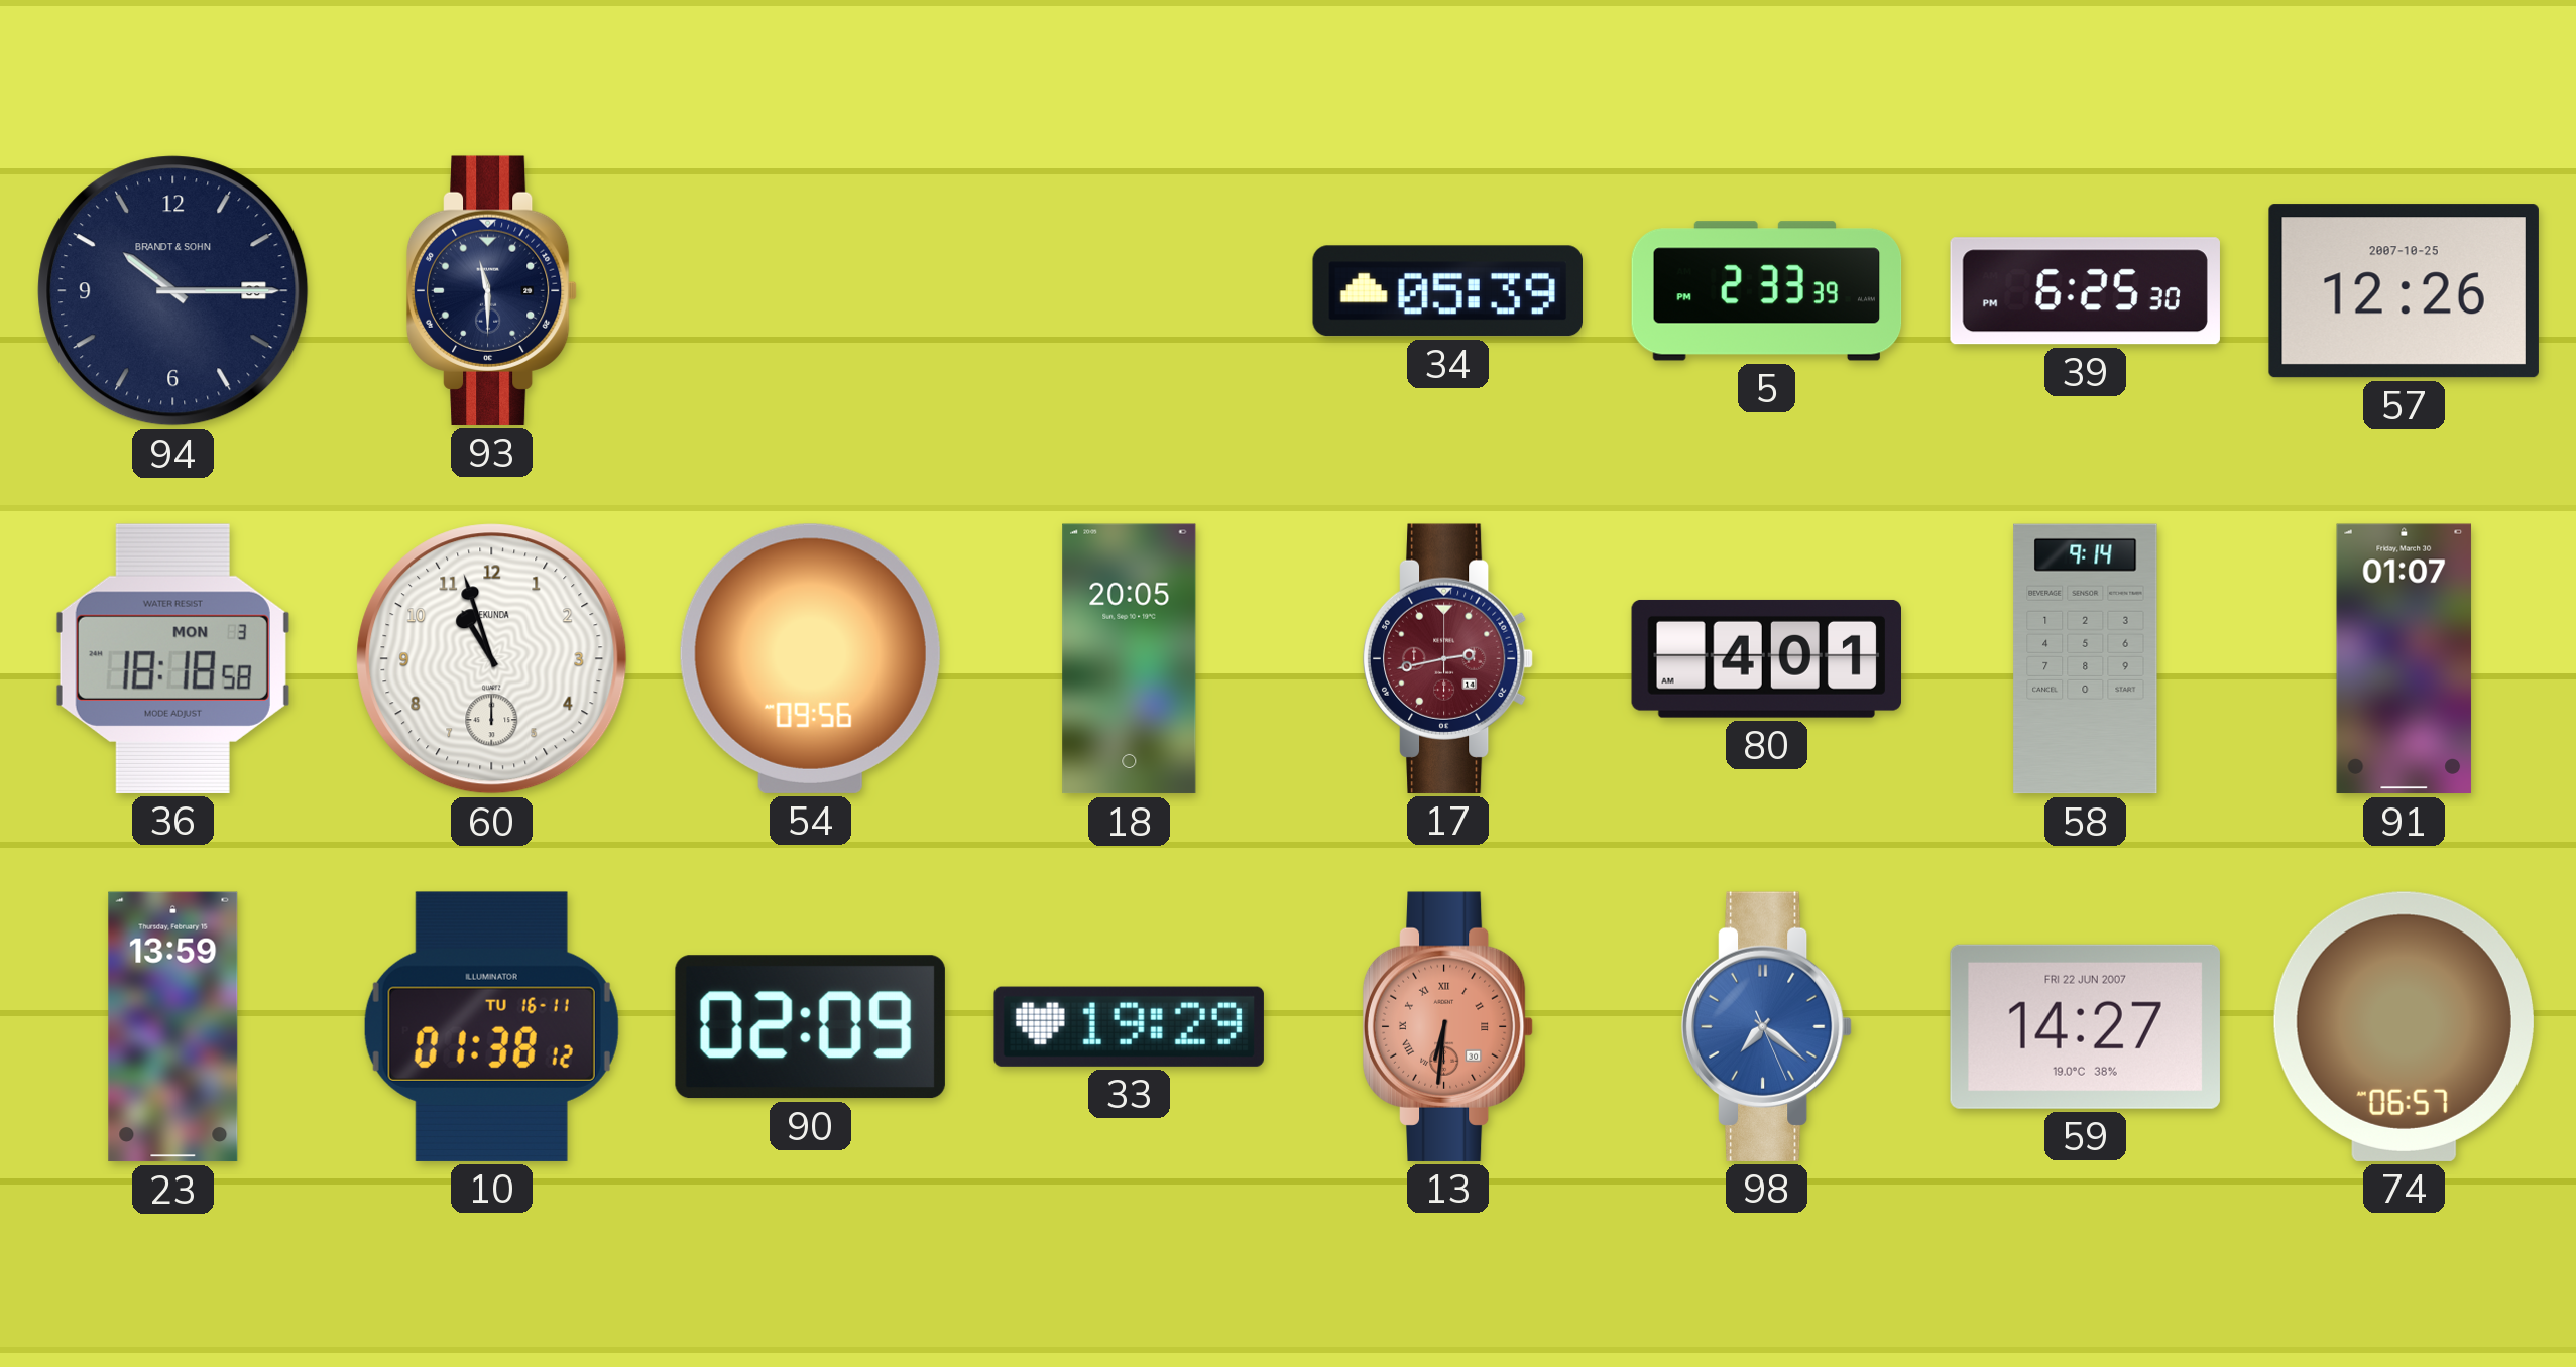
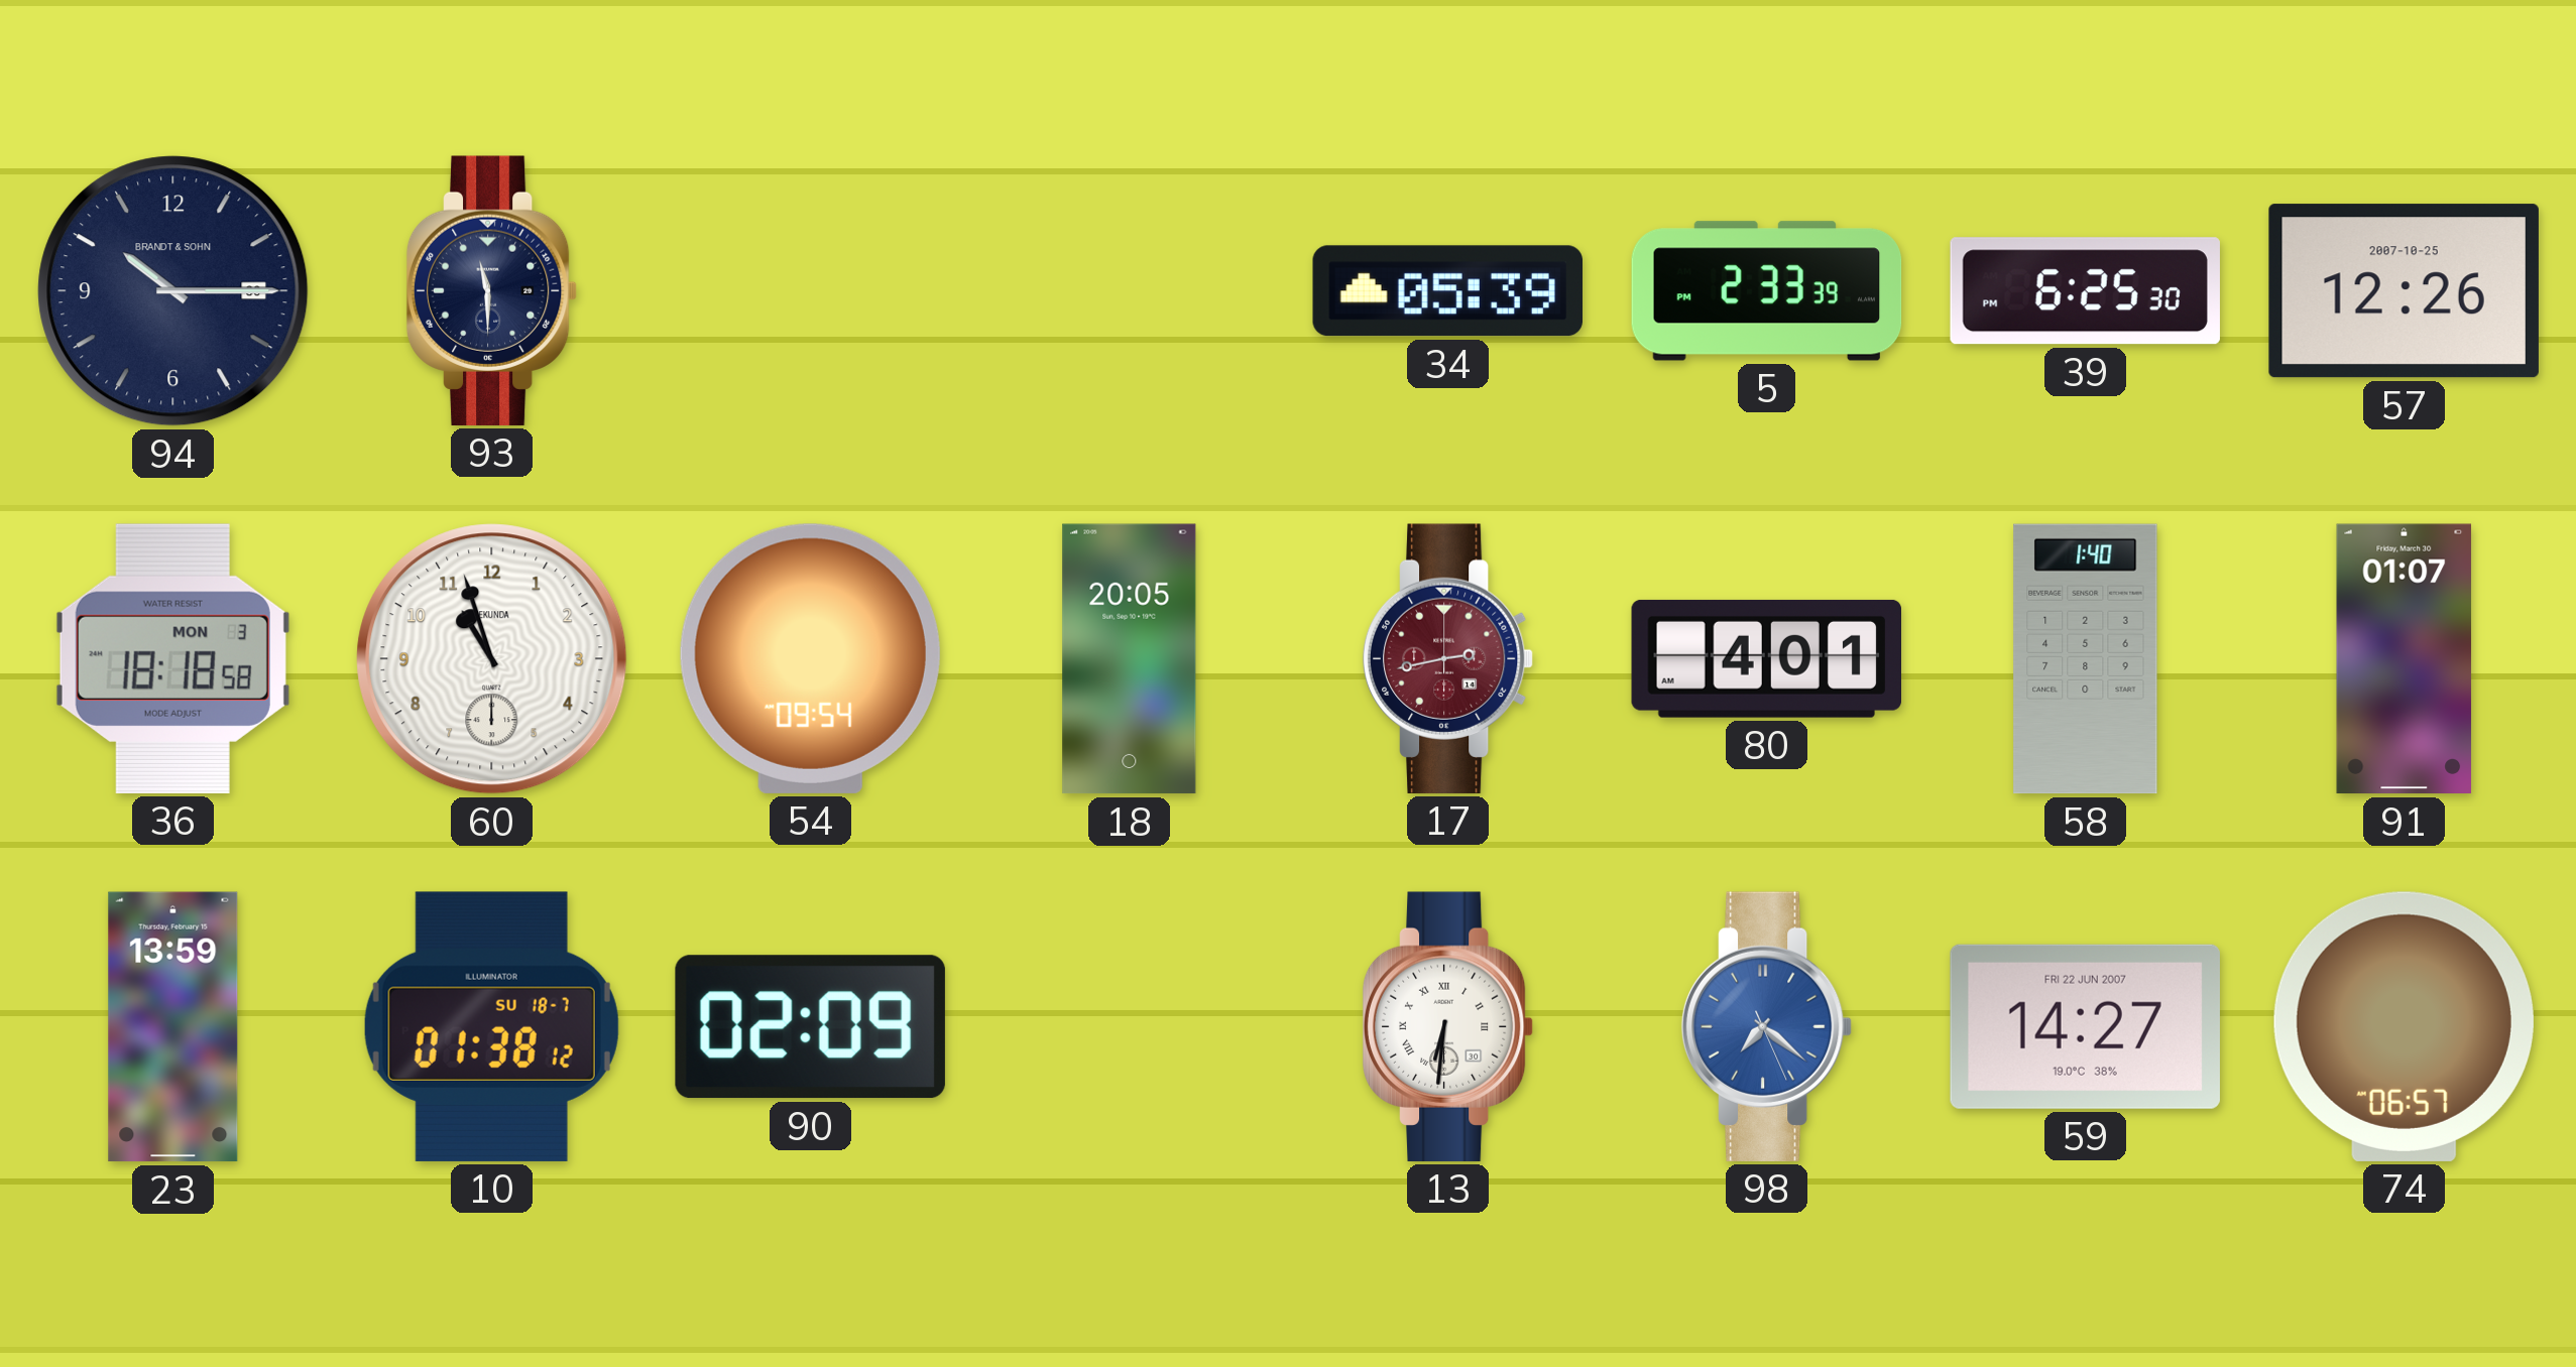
54: 09:56 -> 09:54
58: 9:14 -> 1:40
10 date: TU 16-11 -> SU 18-7
33: 19:29 -> none
13 dial: salmon -> white
